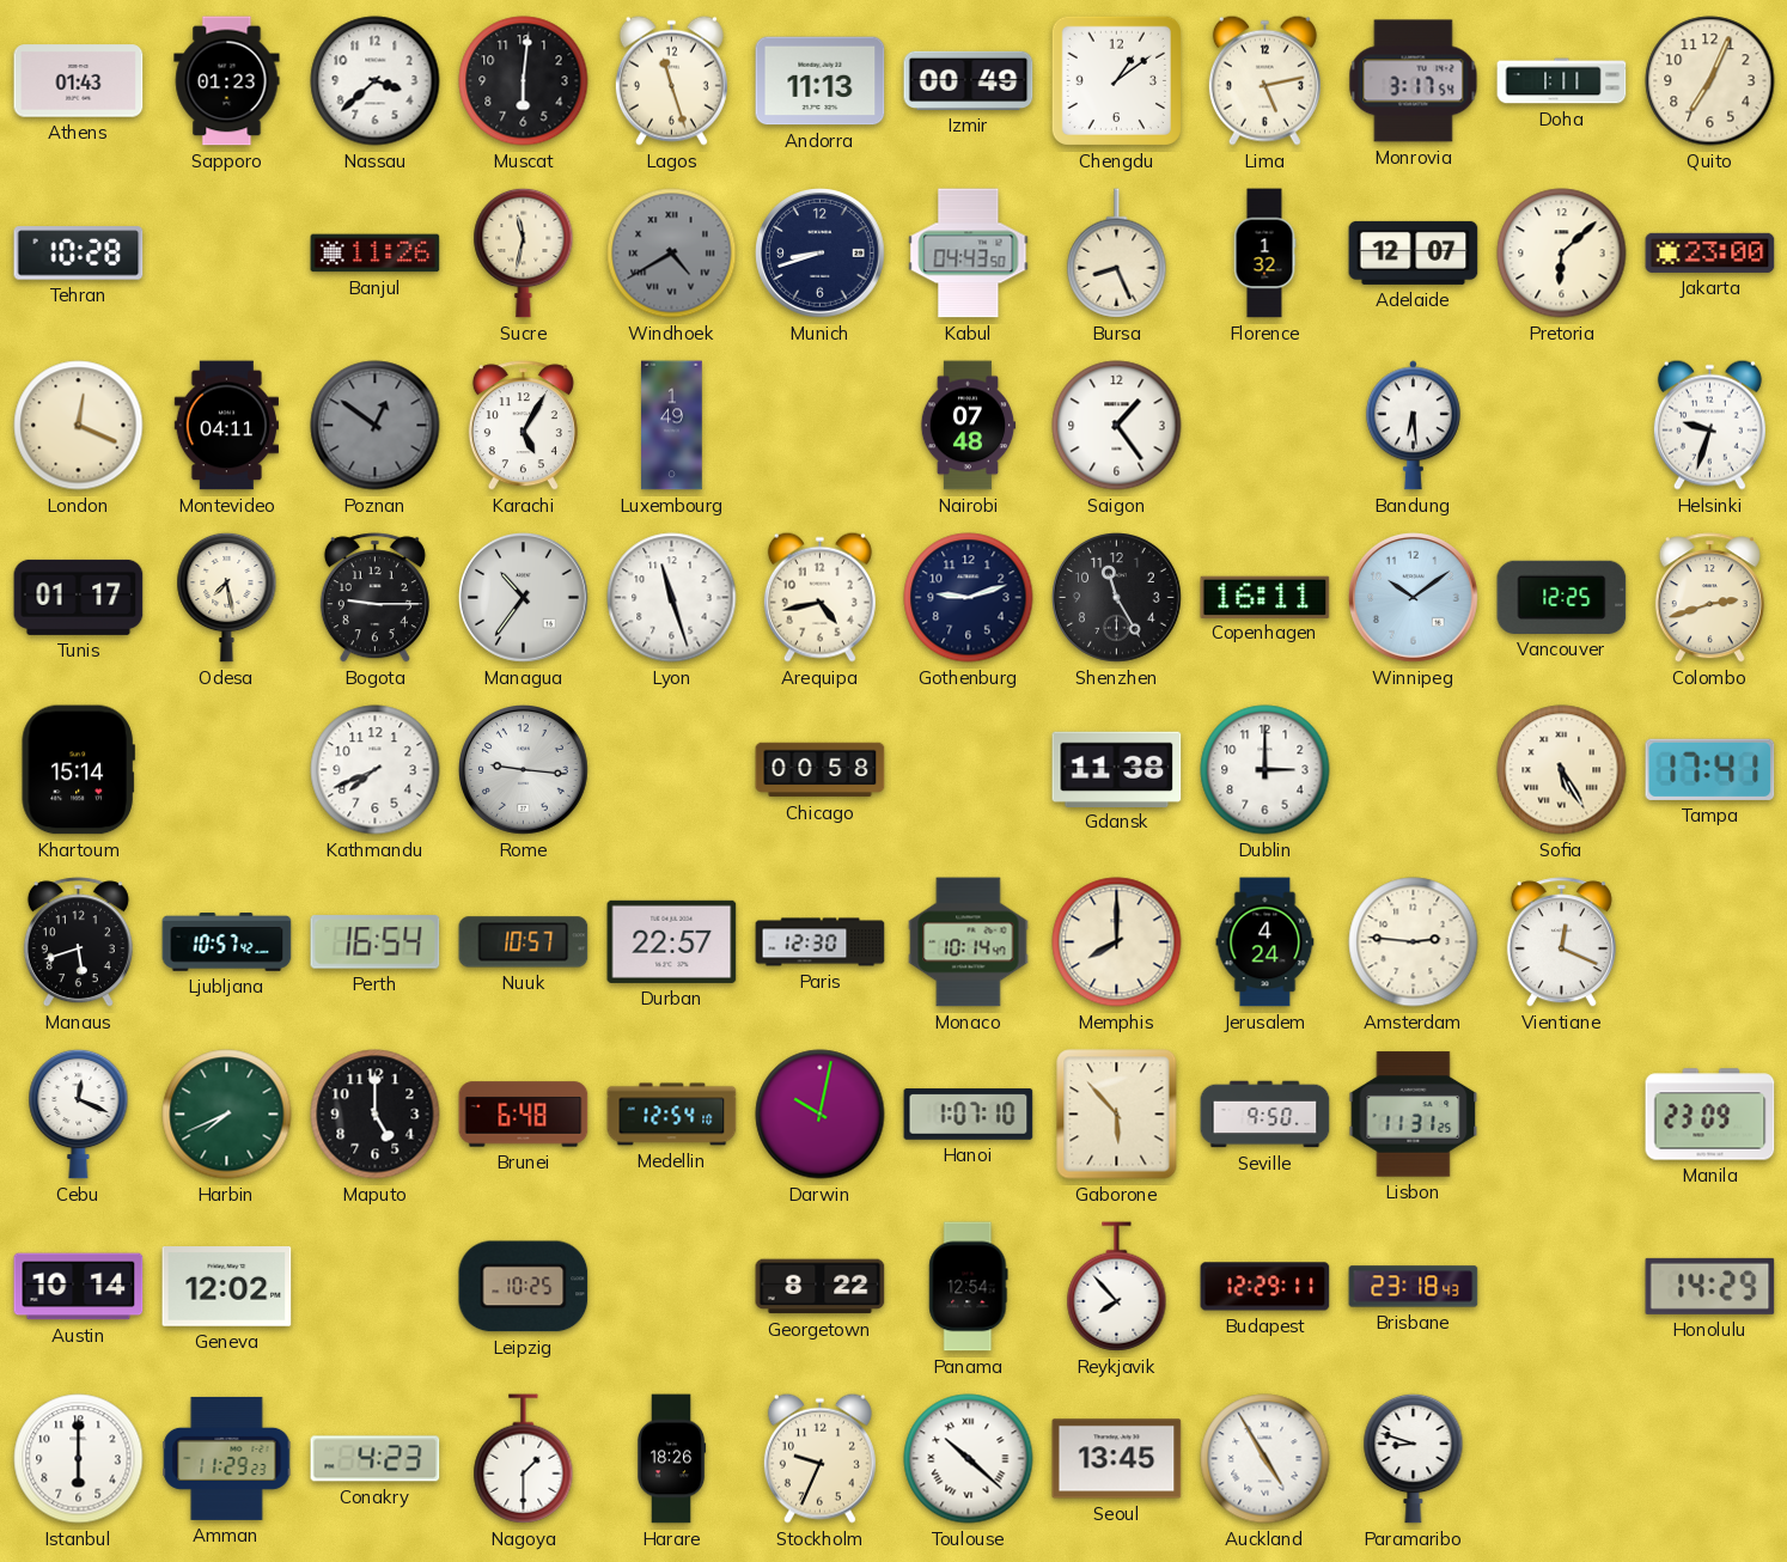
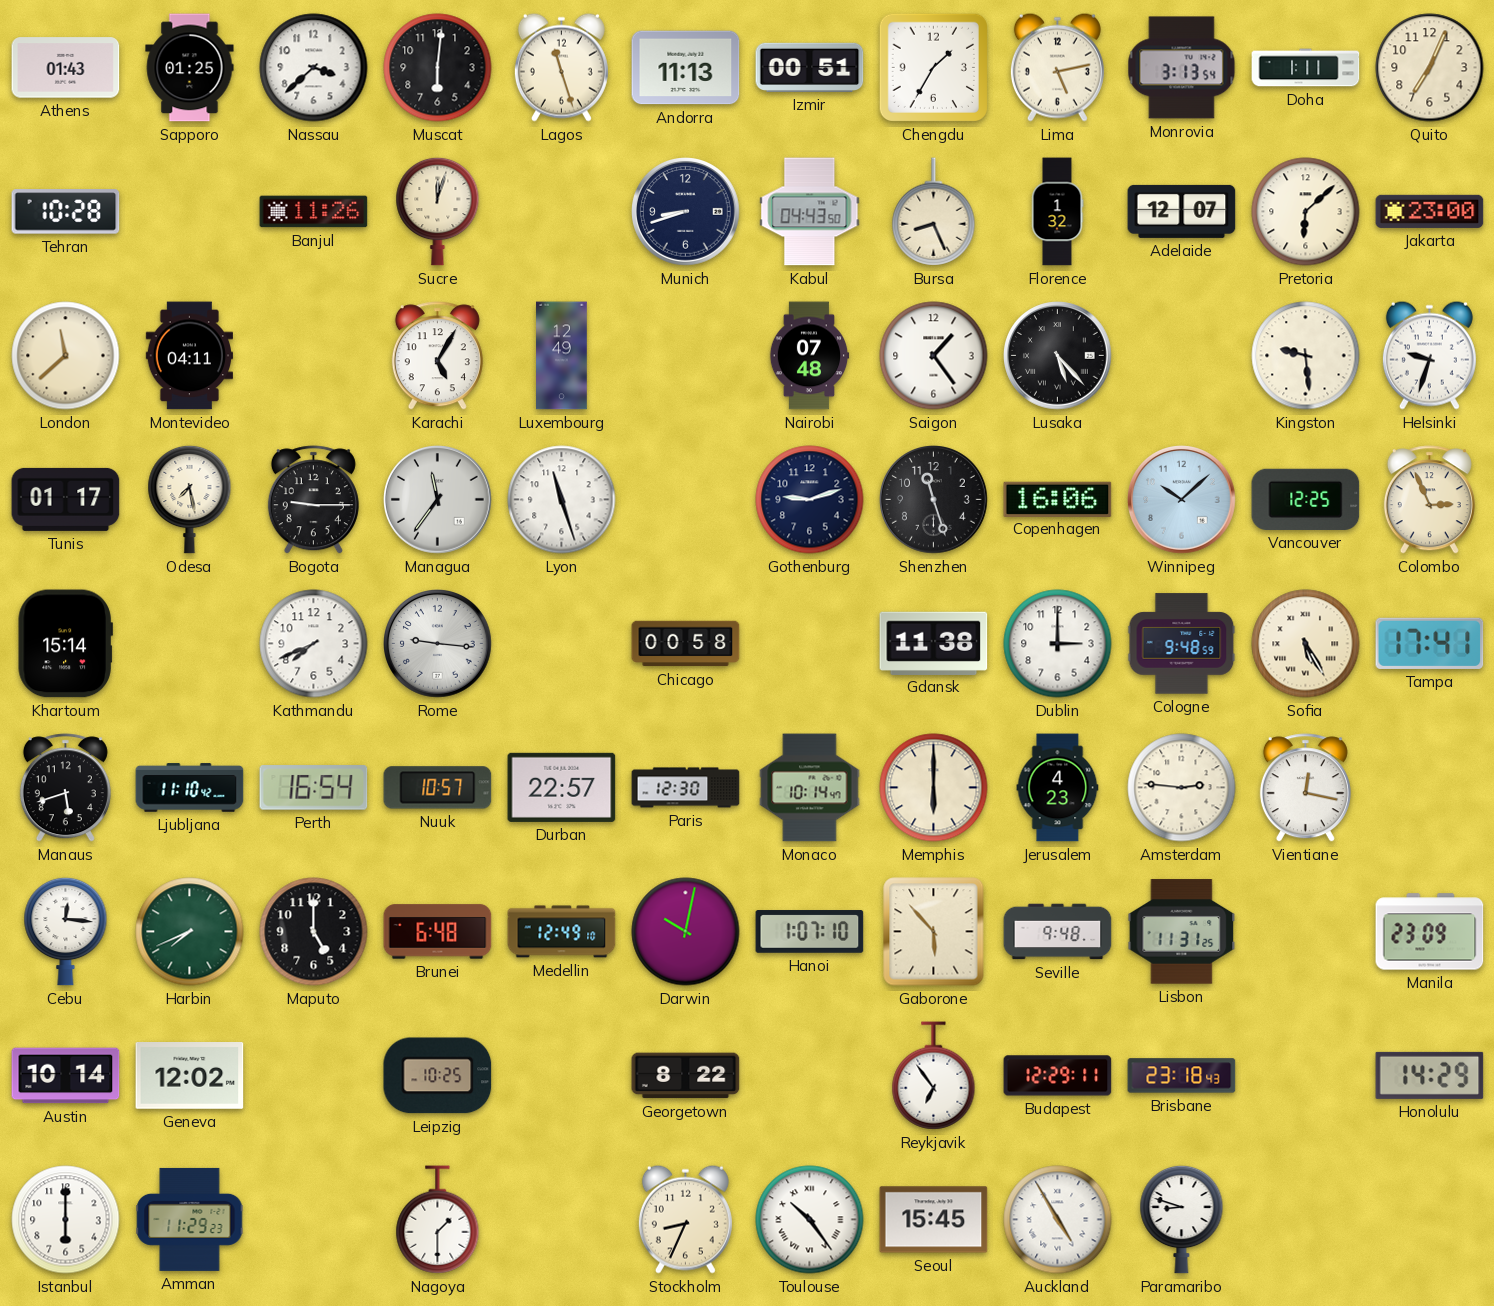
Sapporo: 01:23 -> 01:25
Izmir: 00:49 -> 00:51
Chengdu: 1:09 -> 1:35
Monrovia: 3:17 -> 3:13
Sucre: 11:32 -> 12:03
Windhoek: 4:40 -> none
London: 12:19 -> 11:38
Poznan: 12:51 -> none
Luxembourg: 1:49 -> 12:49
Lusaka: none -> 5:23
Bandung: 6:29 -> none
Kingston: none -> 9:29
Managua: 10:36 -> 11:36
Arequipa: 4:43 -> none
Shenzhen: 11:25 -> 11:27
Copenhagen: 16:11 -> 16:06
Winnipeg: 10:09 -> 10:08
Colombo: 2:42 -> 2:56
Cologne: none -> 9:48
Ljubljana: 10:57 -> 11:10
Memphis: 8:00 -> 6:00
Jerusalem: 4:24 -> 4:23
Vientiane: 12:19 -> 12:17
Cebu: 12:19 -> 12:16
Medellin: 12:54 -> 12:49
Seville: 9:50 -> 9:48
Panama: 12:54 -> none
Reykjavik: 7:53 -> 6:54
Conakry: 4:23 -> none
Harare: 18:26 -> none
Stockholm: 9:34 -> 8:34
Toulouse: 10:22 -> 10:24
Seoul: 13:45 -> 15:45
